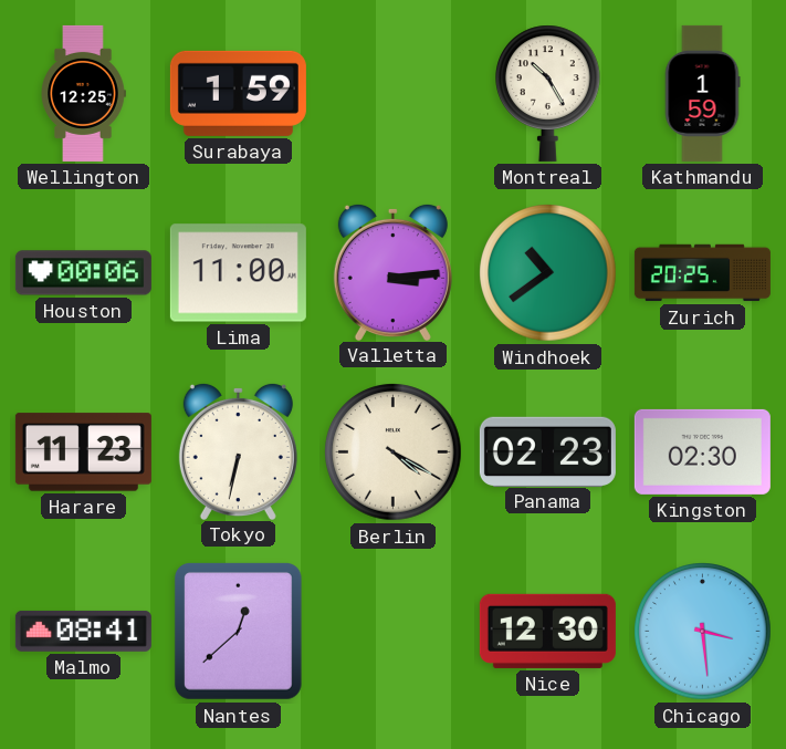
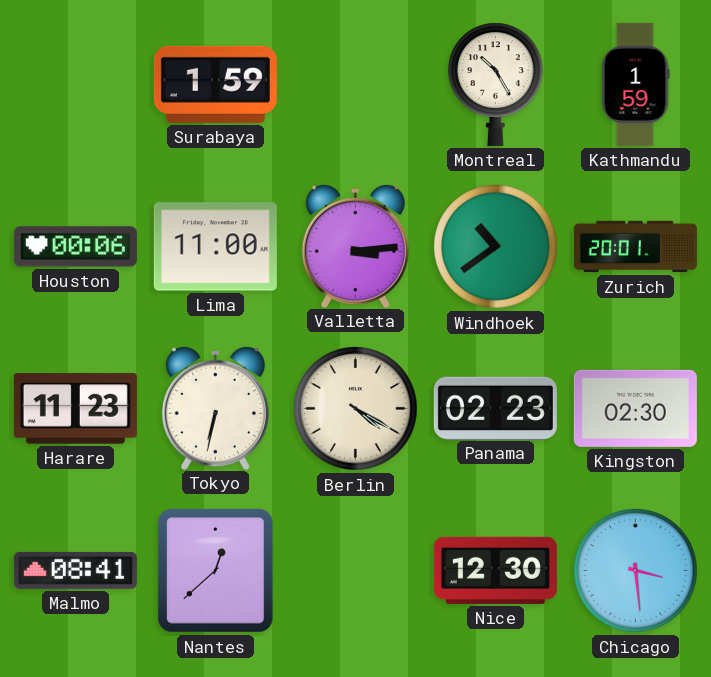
Wellington: 12:25 -> none
Zurich: 20:25 -> 20:01
